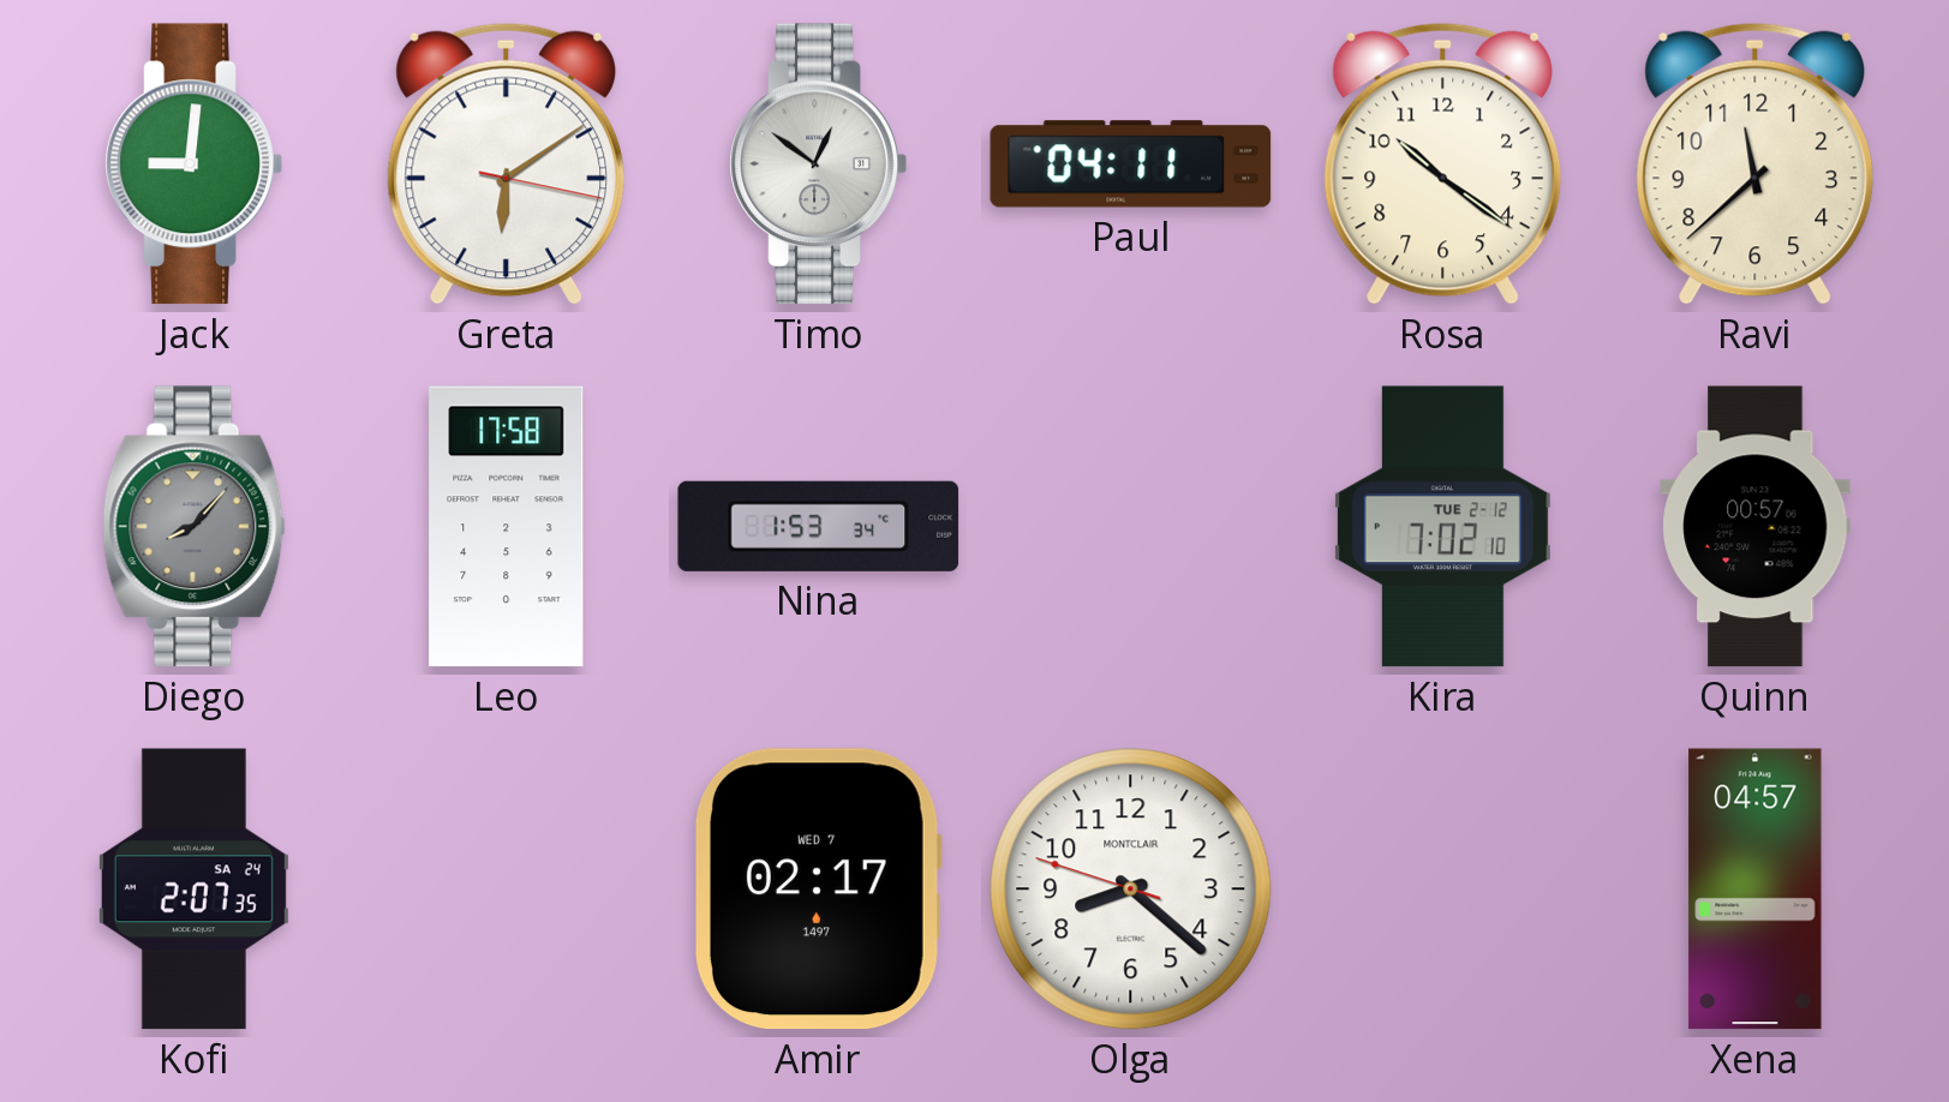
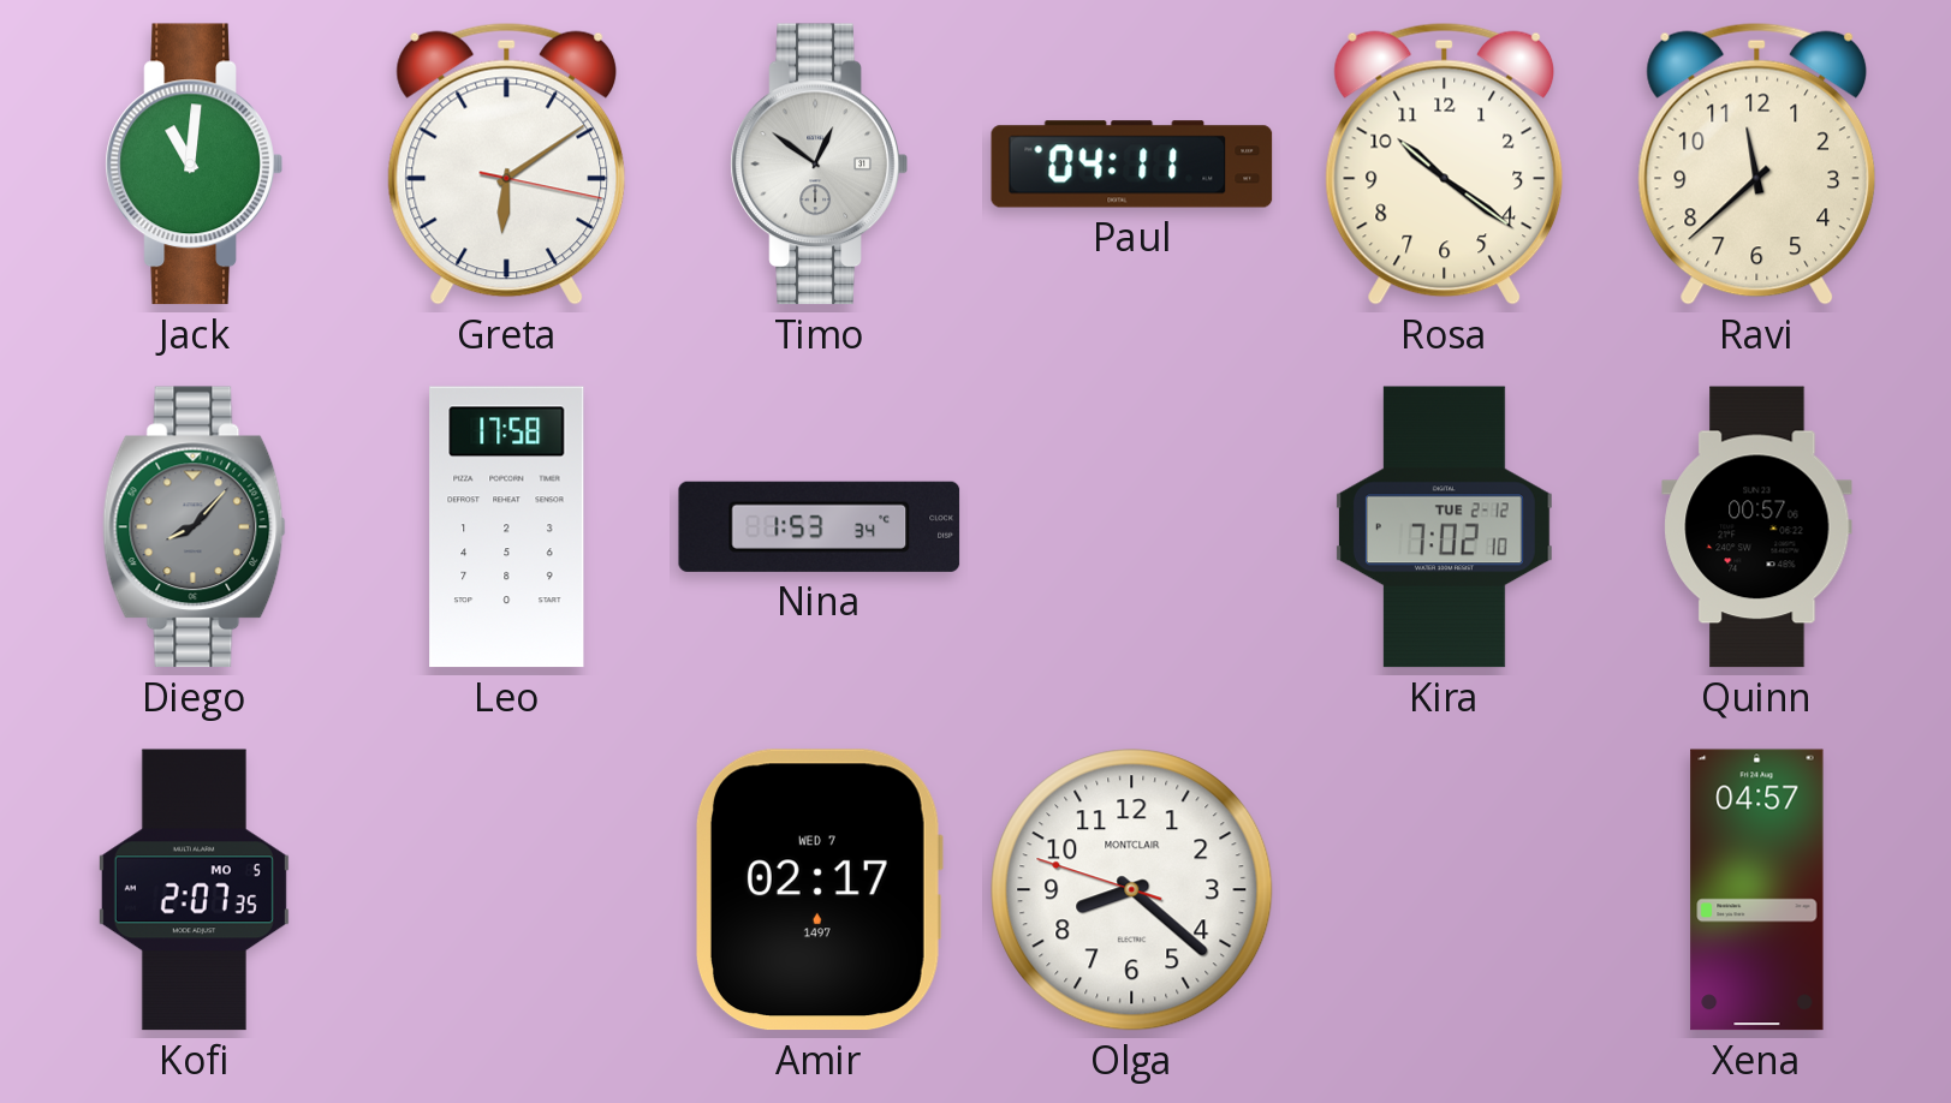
Jack: 9:01 -> 11:01
Kofi date: SA 24 -> MO 5
